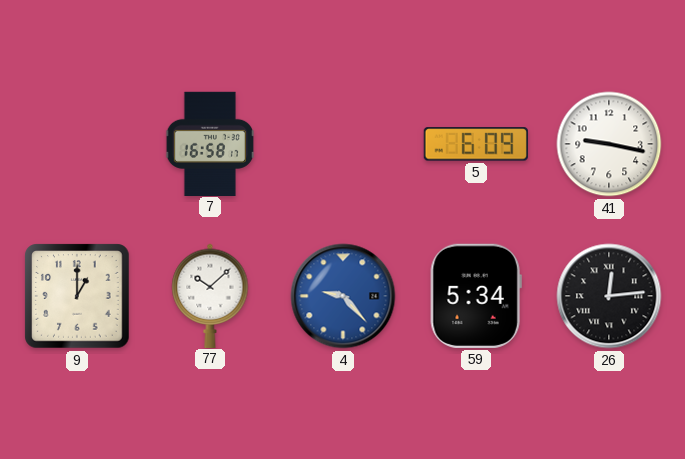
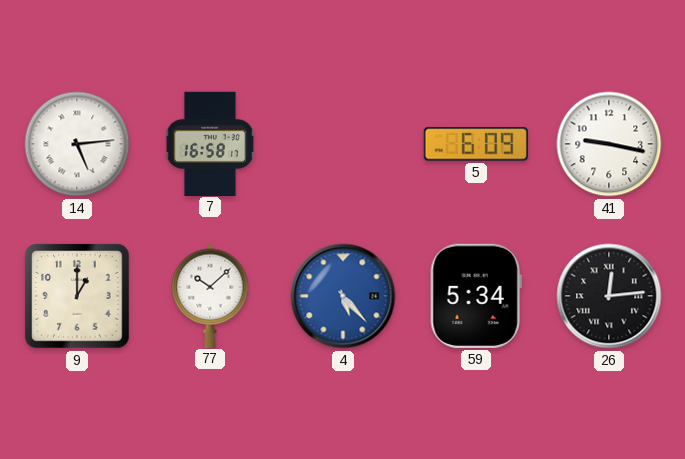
14: none -> 5:14
4: 9:23 -> 5:23
